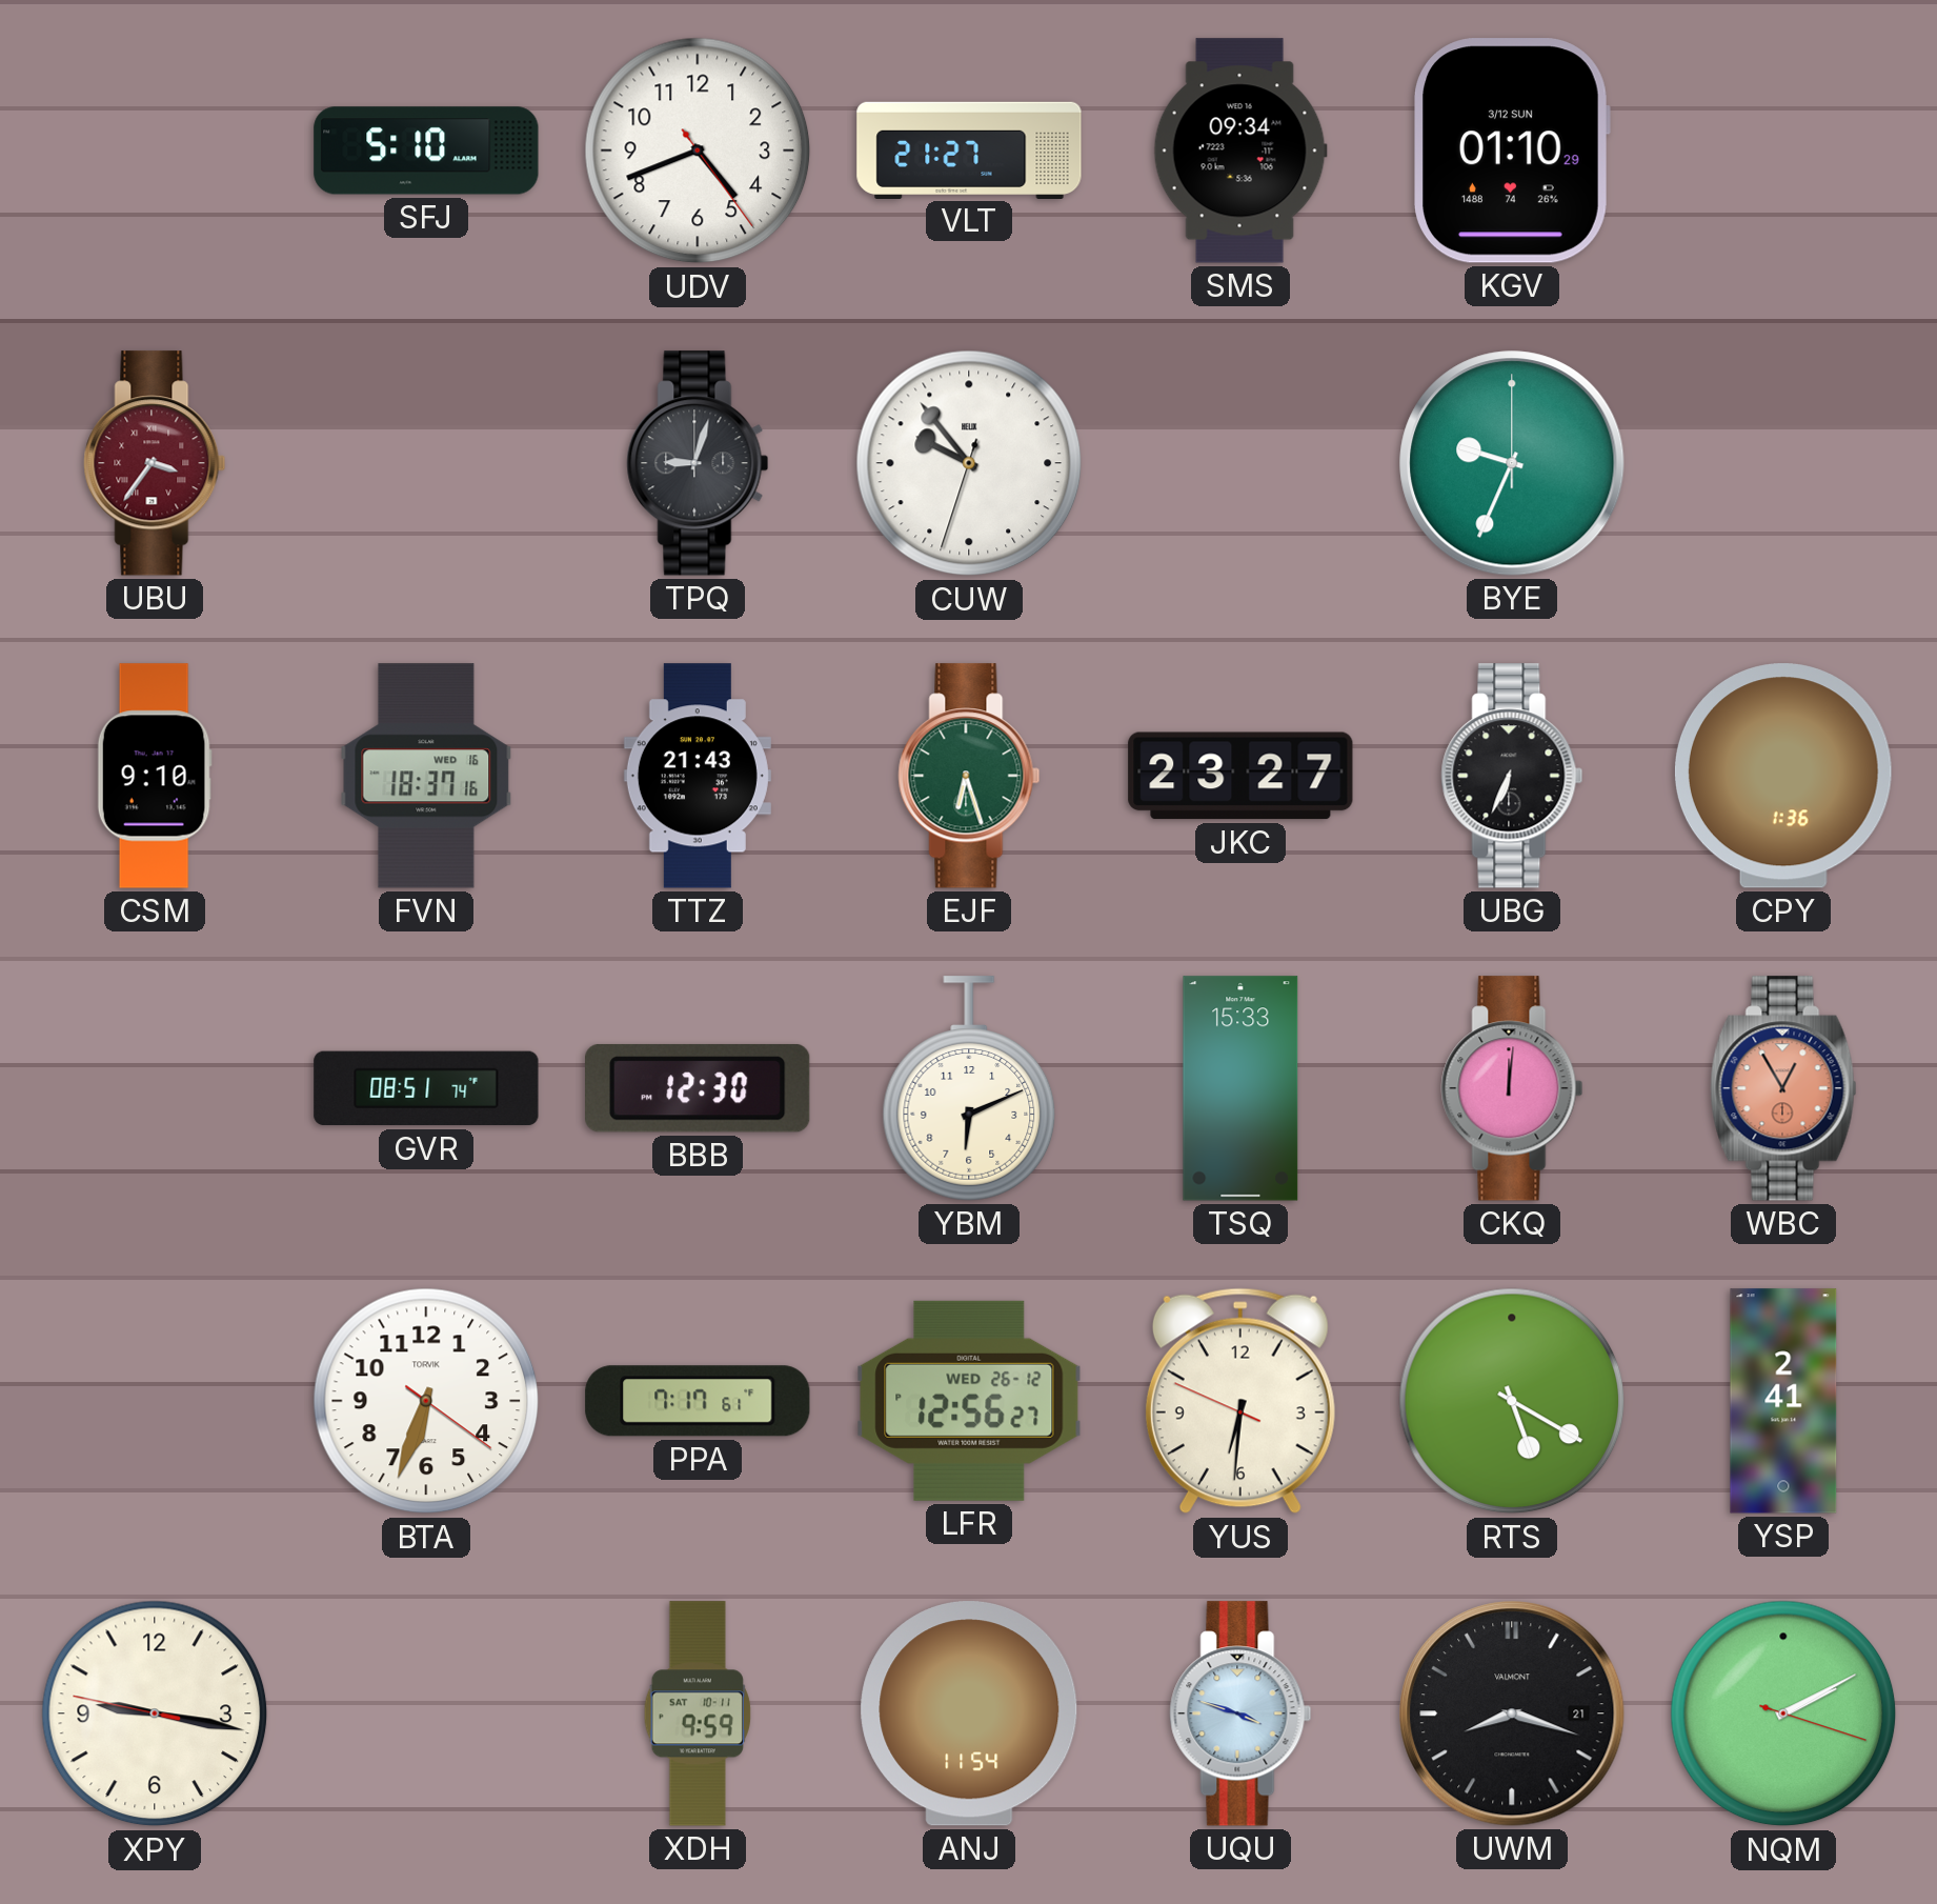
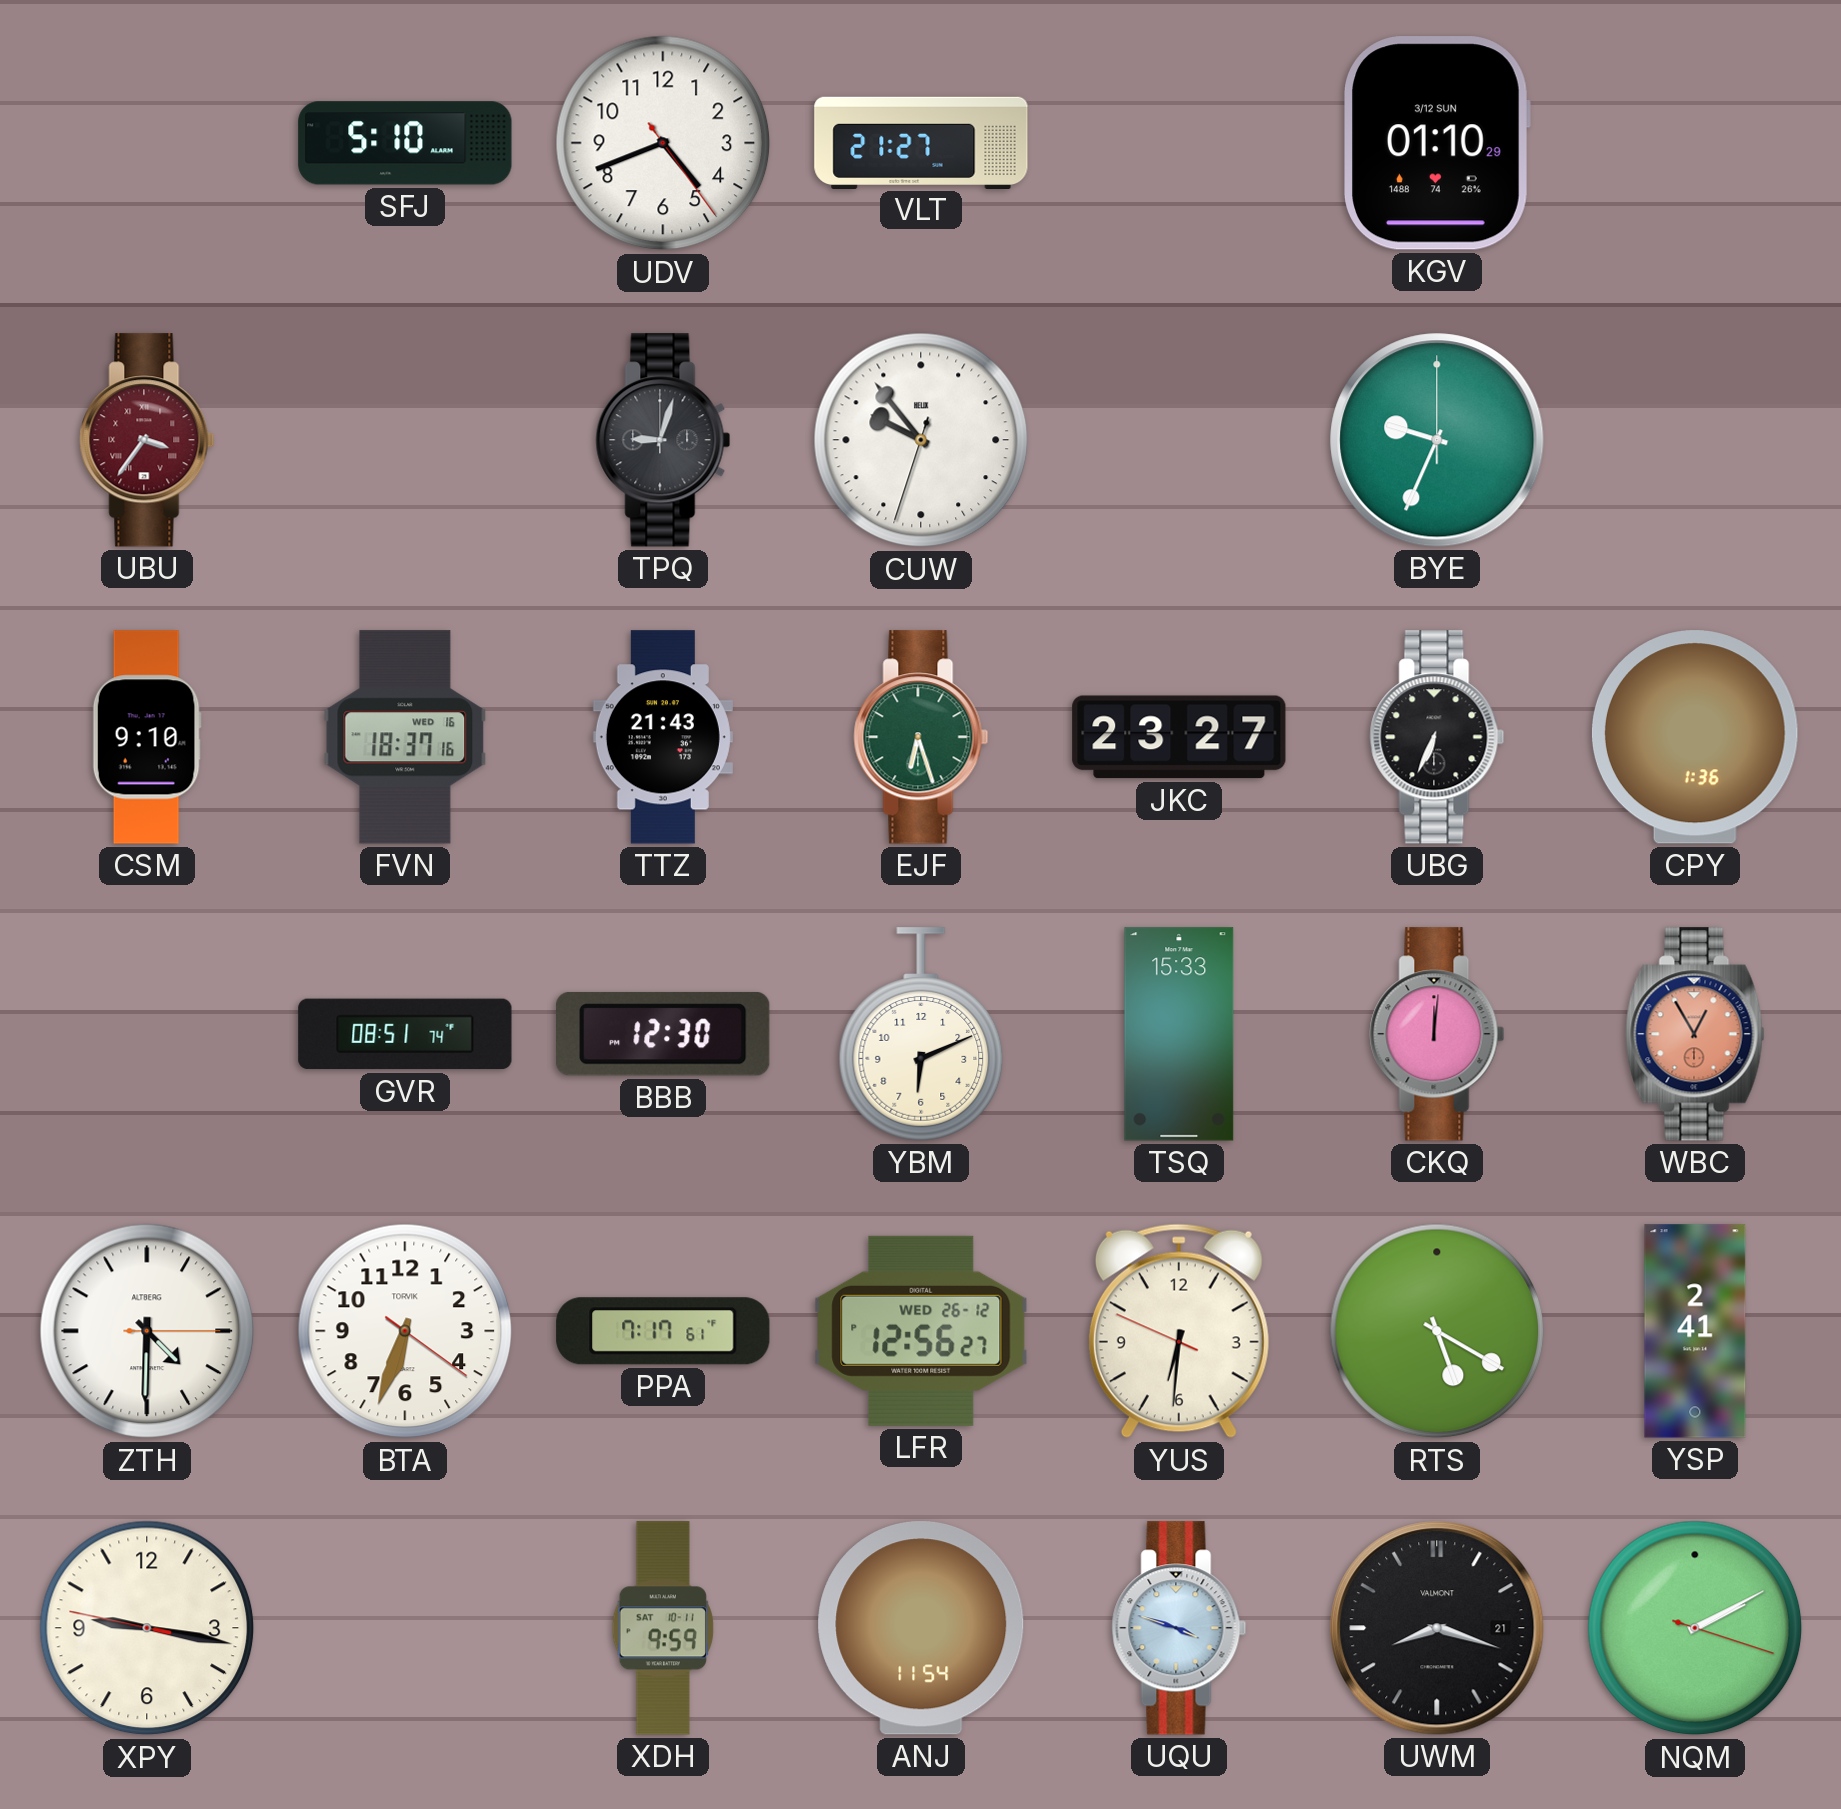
SMS: 09:34 -> none
ZTH: none -> 4:30
